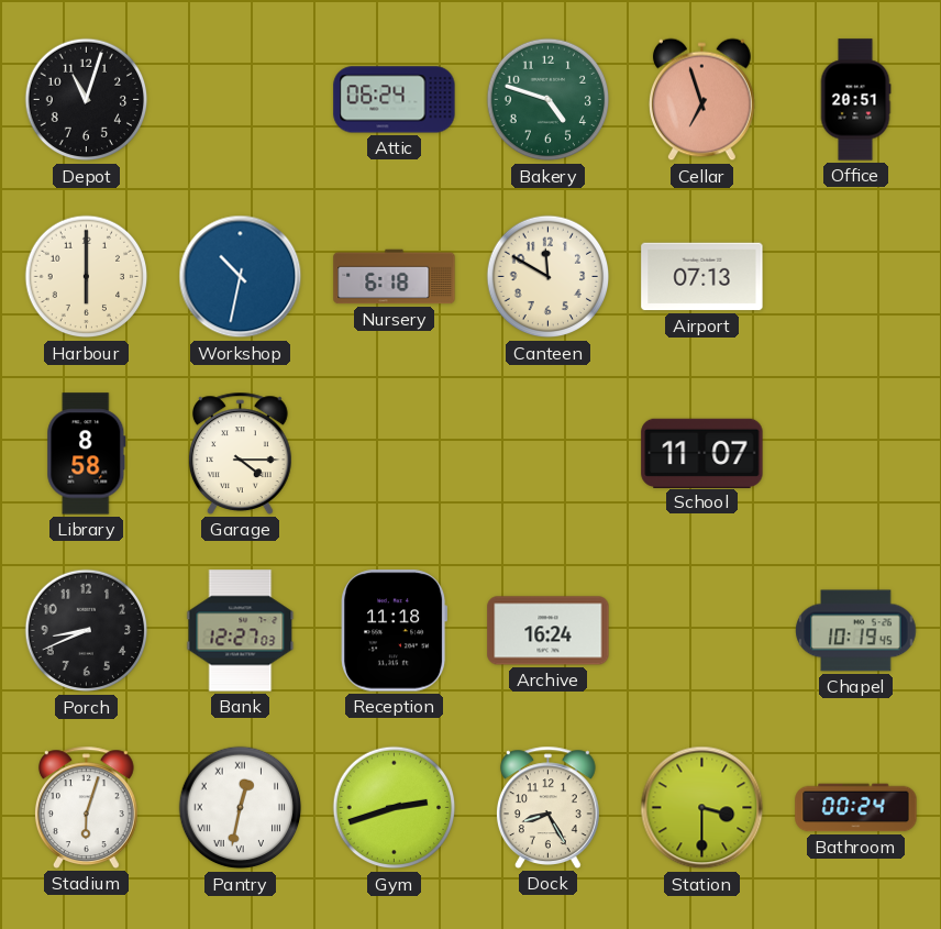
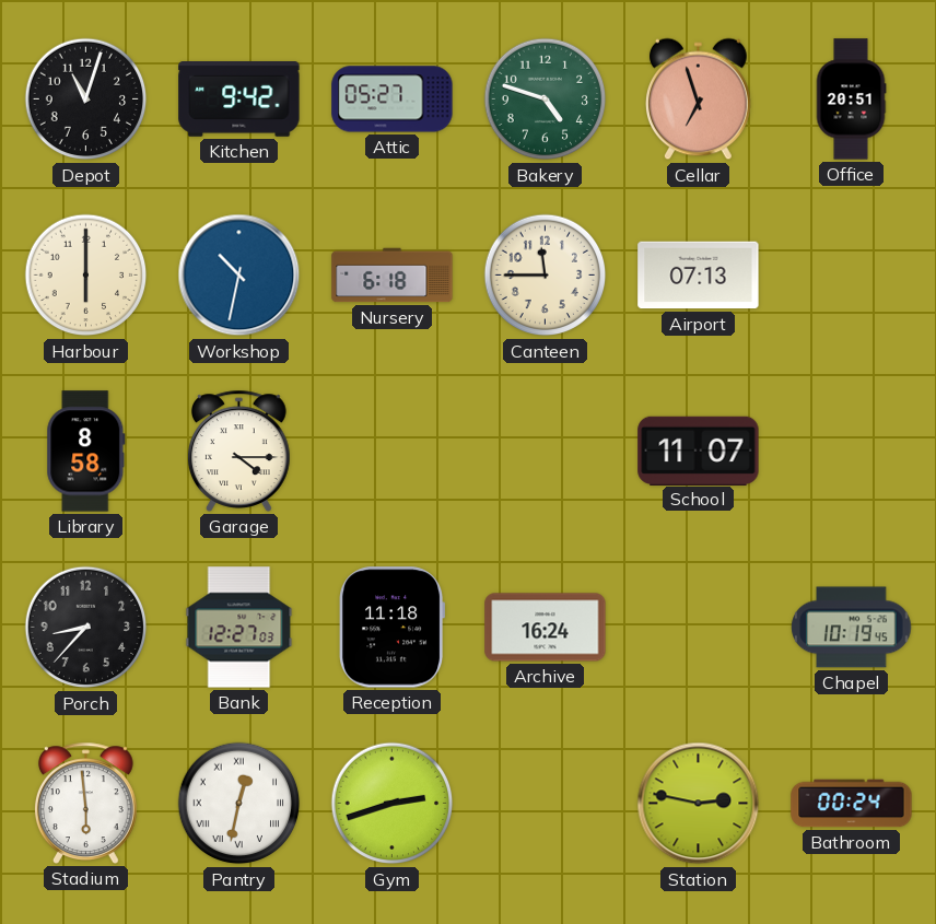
Kitchen: none -> 9:42
Attic: 06:24 -> 05:27
Canteen: 11:50 -> 11:45
Porch: 8:41 -> 8:37
Stadium: 6:03 -> 5:59
Dock: 8:25 -> none
Station: 3:30 -> 2:47
